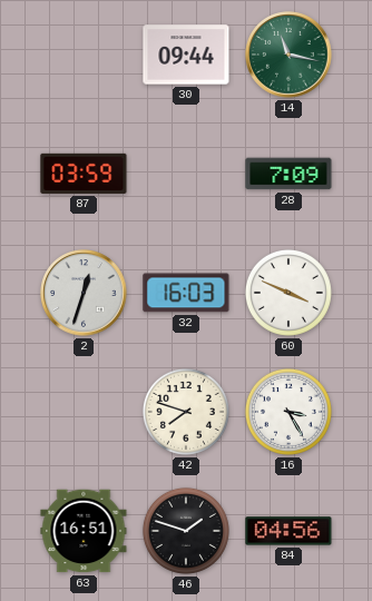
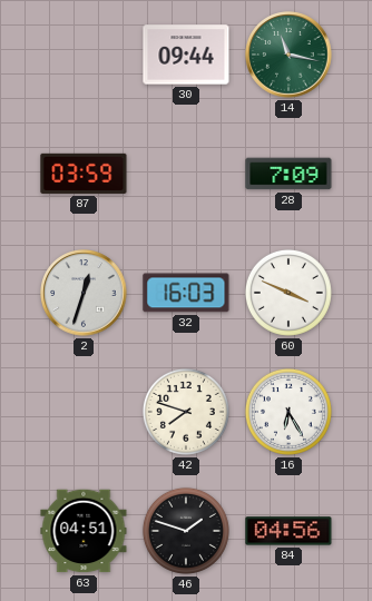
16: 3:25 -> 6:25
63: 16:51 -> 04:51
